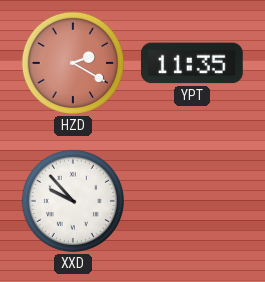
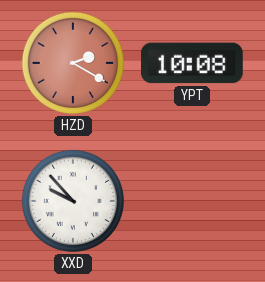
YPT: 11:35 -> 10:08
